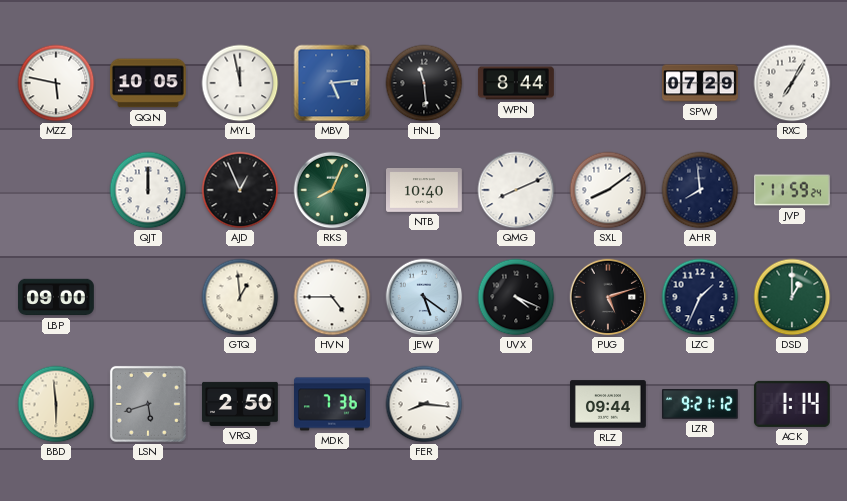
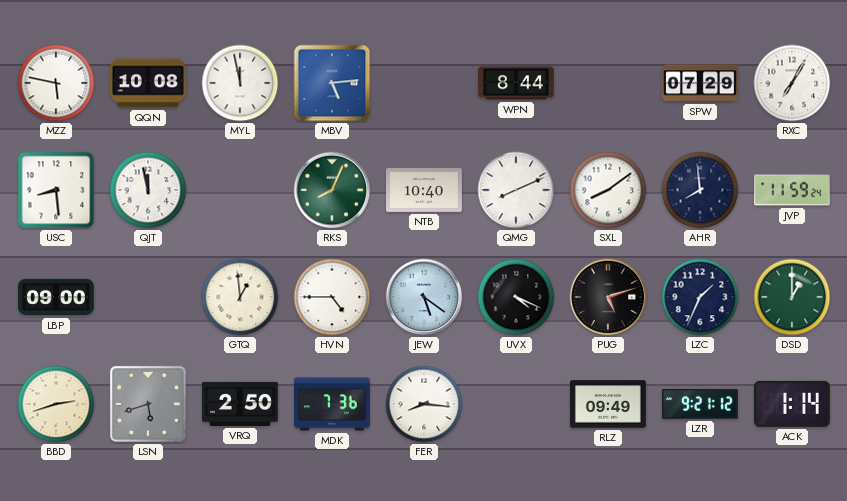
QQN: 10:05 -> 10:08
HNL: 11:29 -> none
USC: none -> 8:29
QJT: 12:00 -> 11:58
AJD: 12:56 -> none
BBD: 5:59 -> 2:42
RLZ: 09:44 -> 09:49
